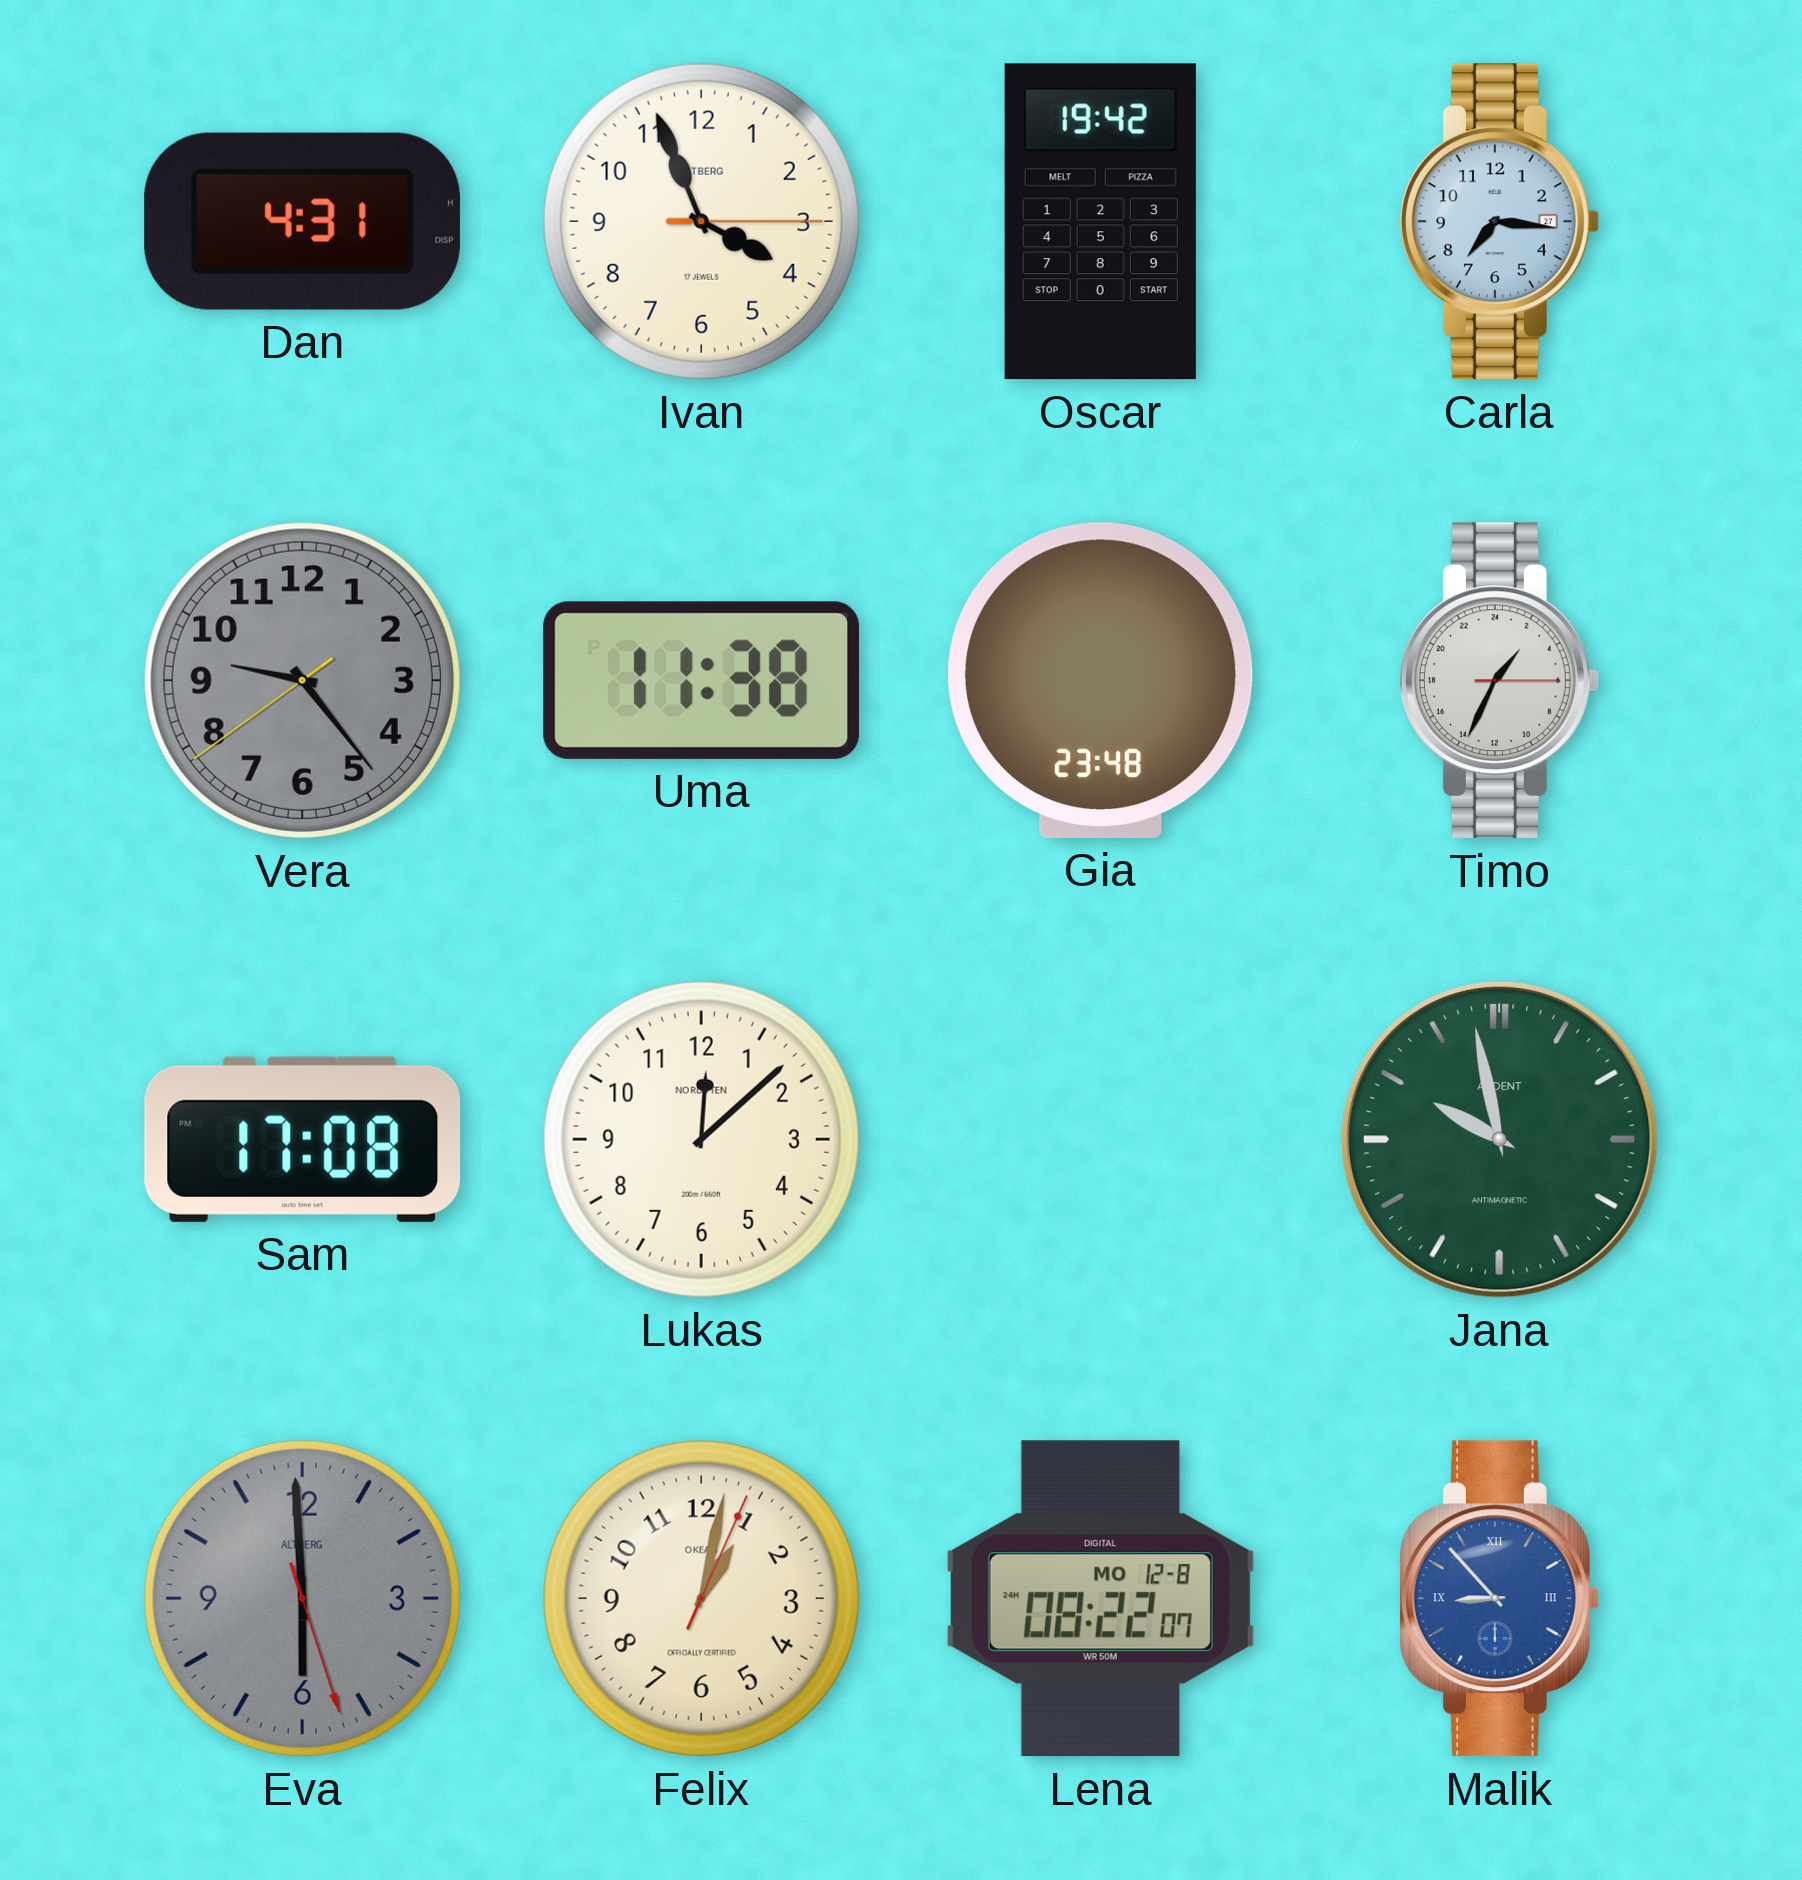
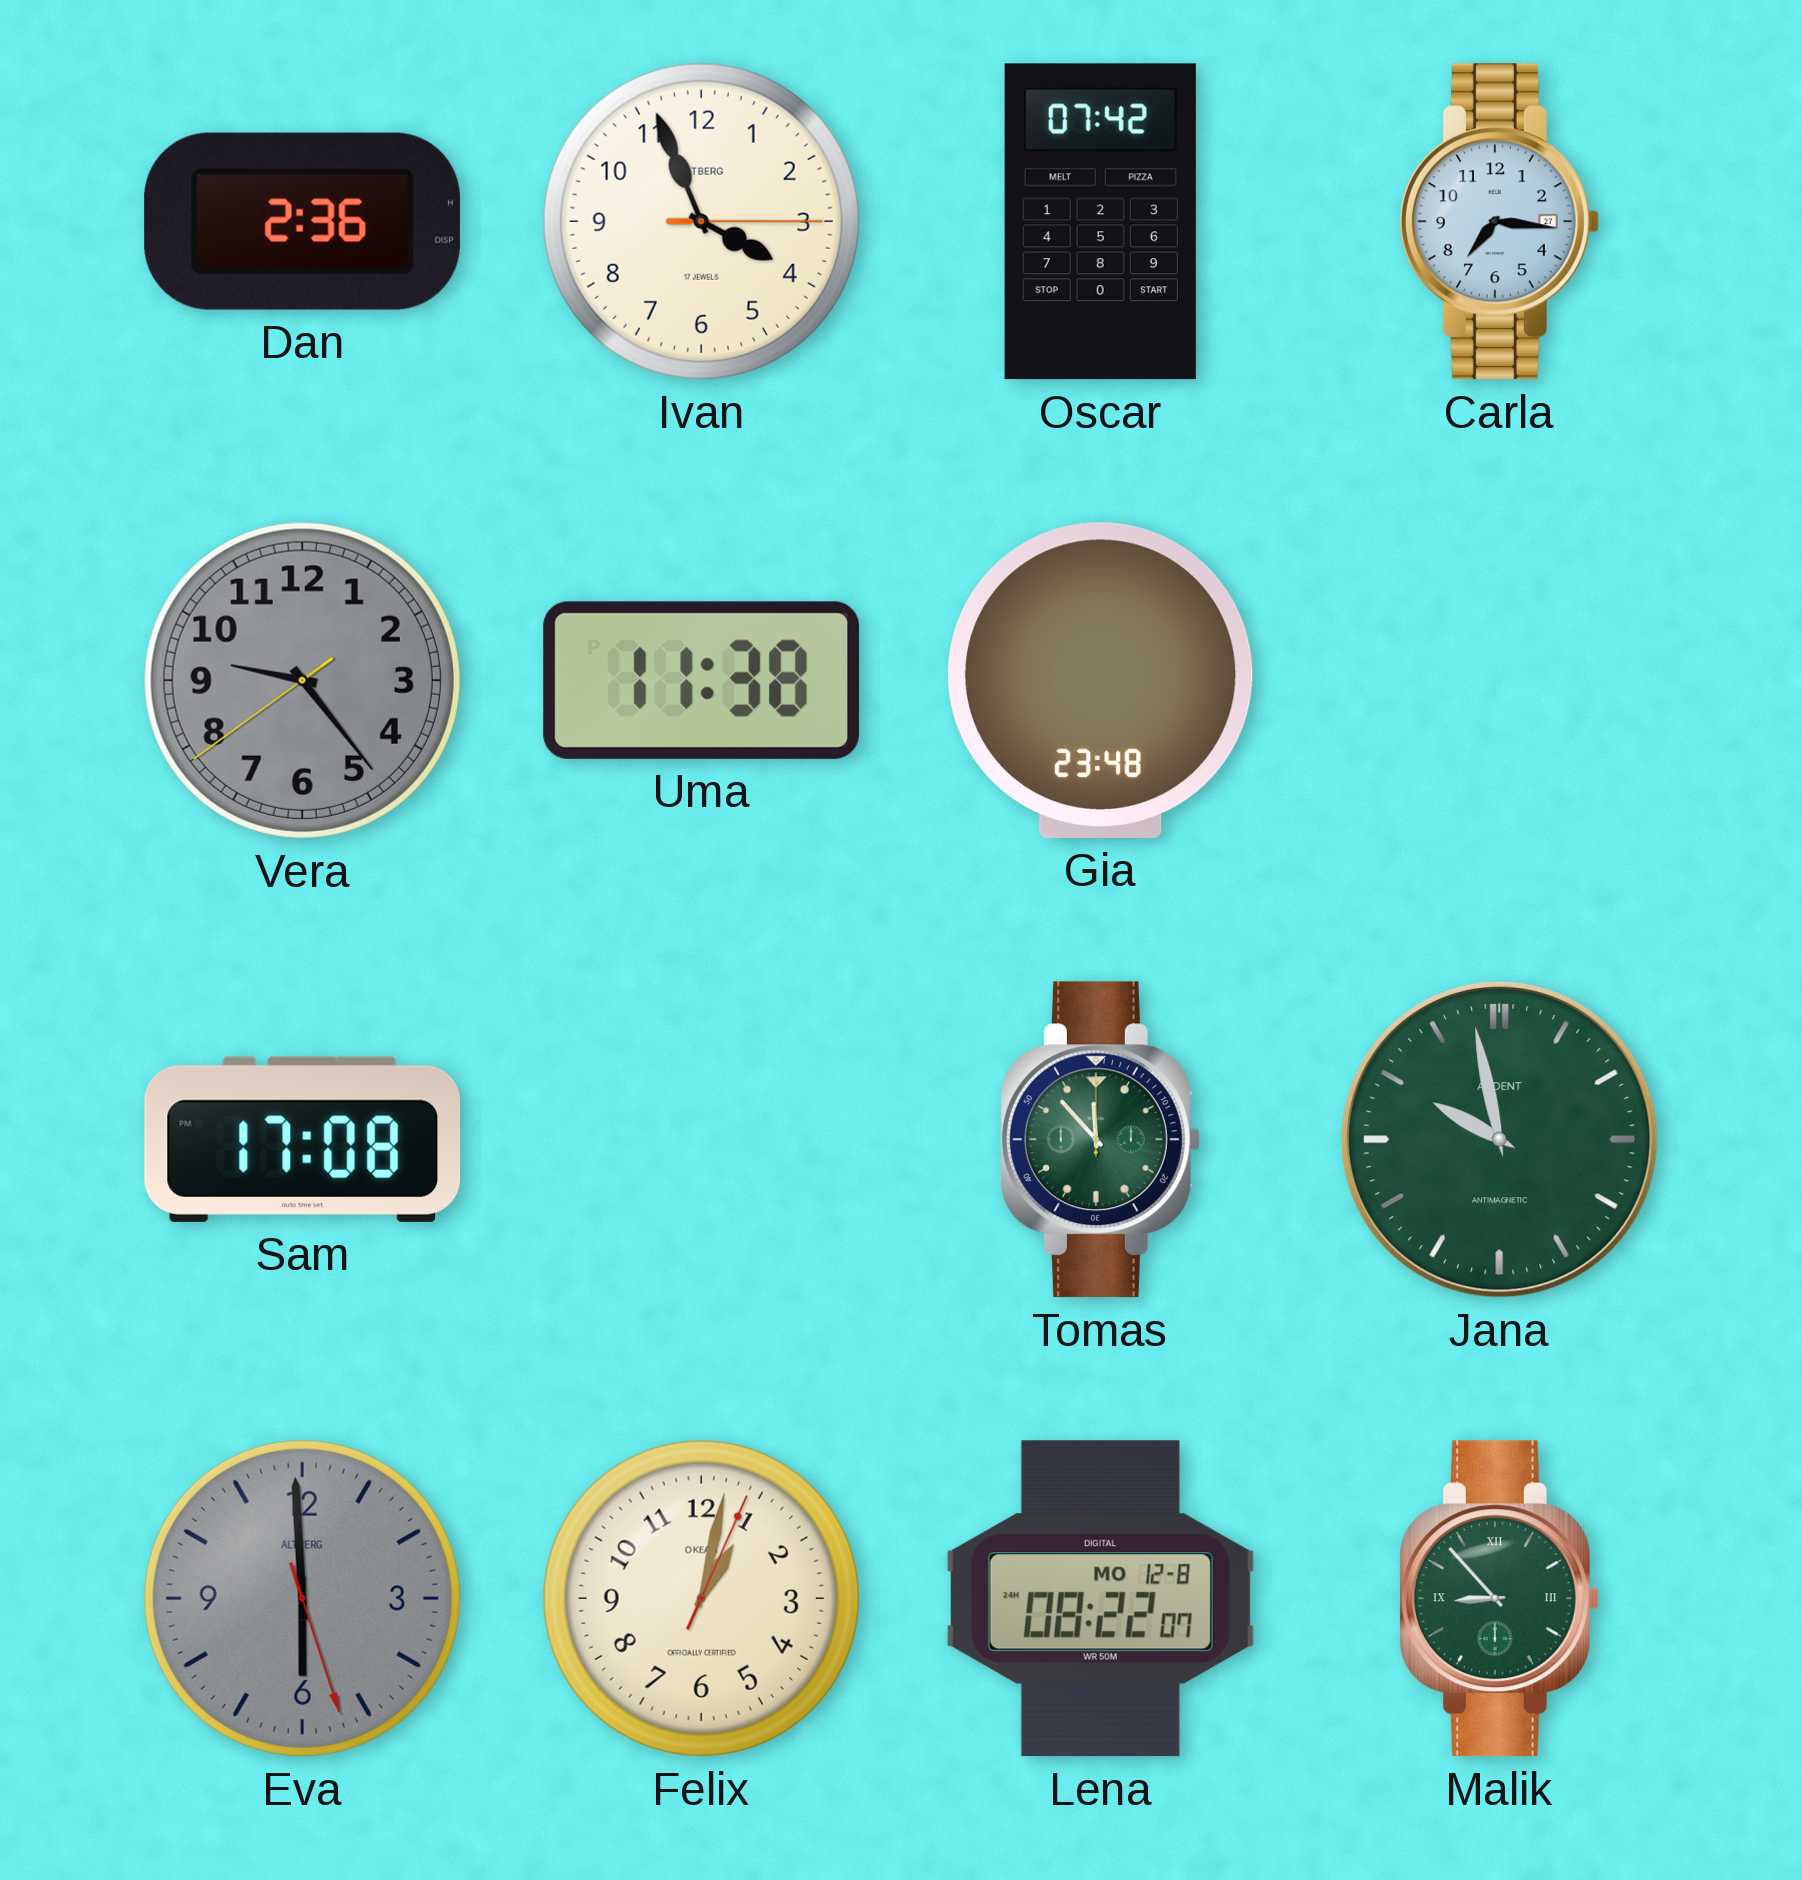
Dan: 4:31 -> 2:36
Oscar: 19:42 -> 07:42
Timo: 2:34 -> none
Lukas: 12:08 -> none
Tomas: none -> 11:53
Malik dial: blue -> green
